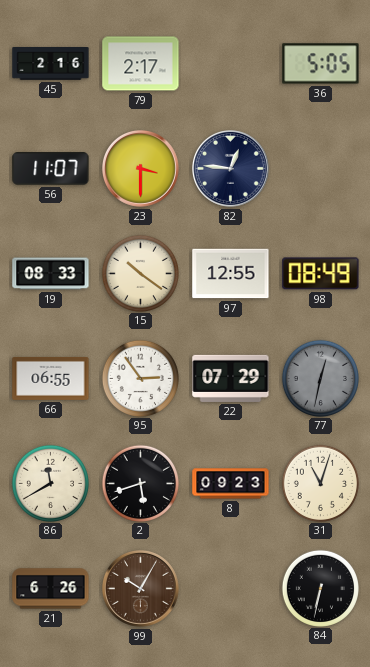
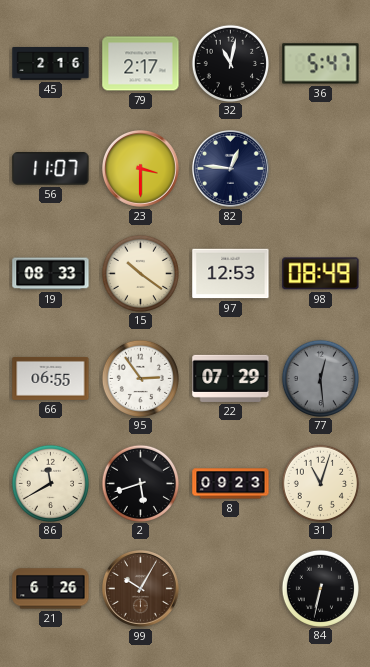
32: none -> 11:02
36: 5:05 -> 5:47
97: 12:55 -> 12:53
77: 12:32 -> 12:29
